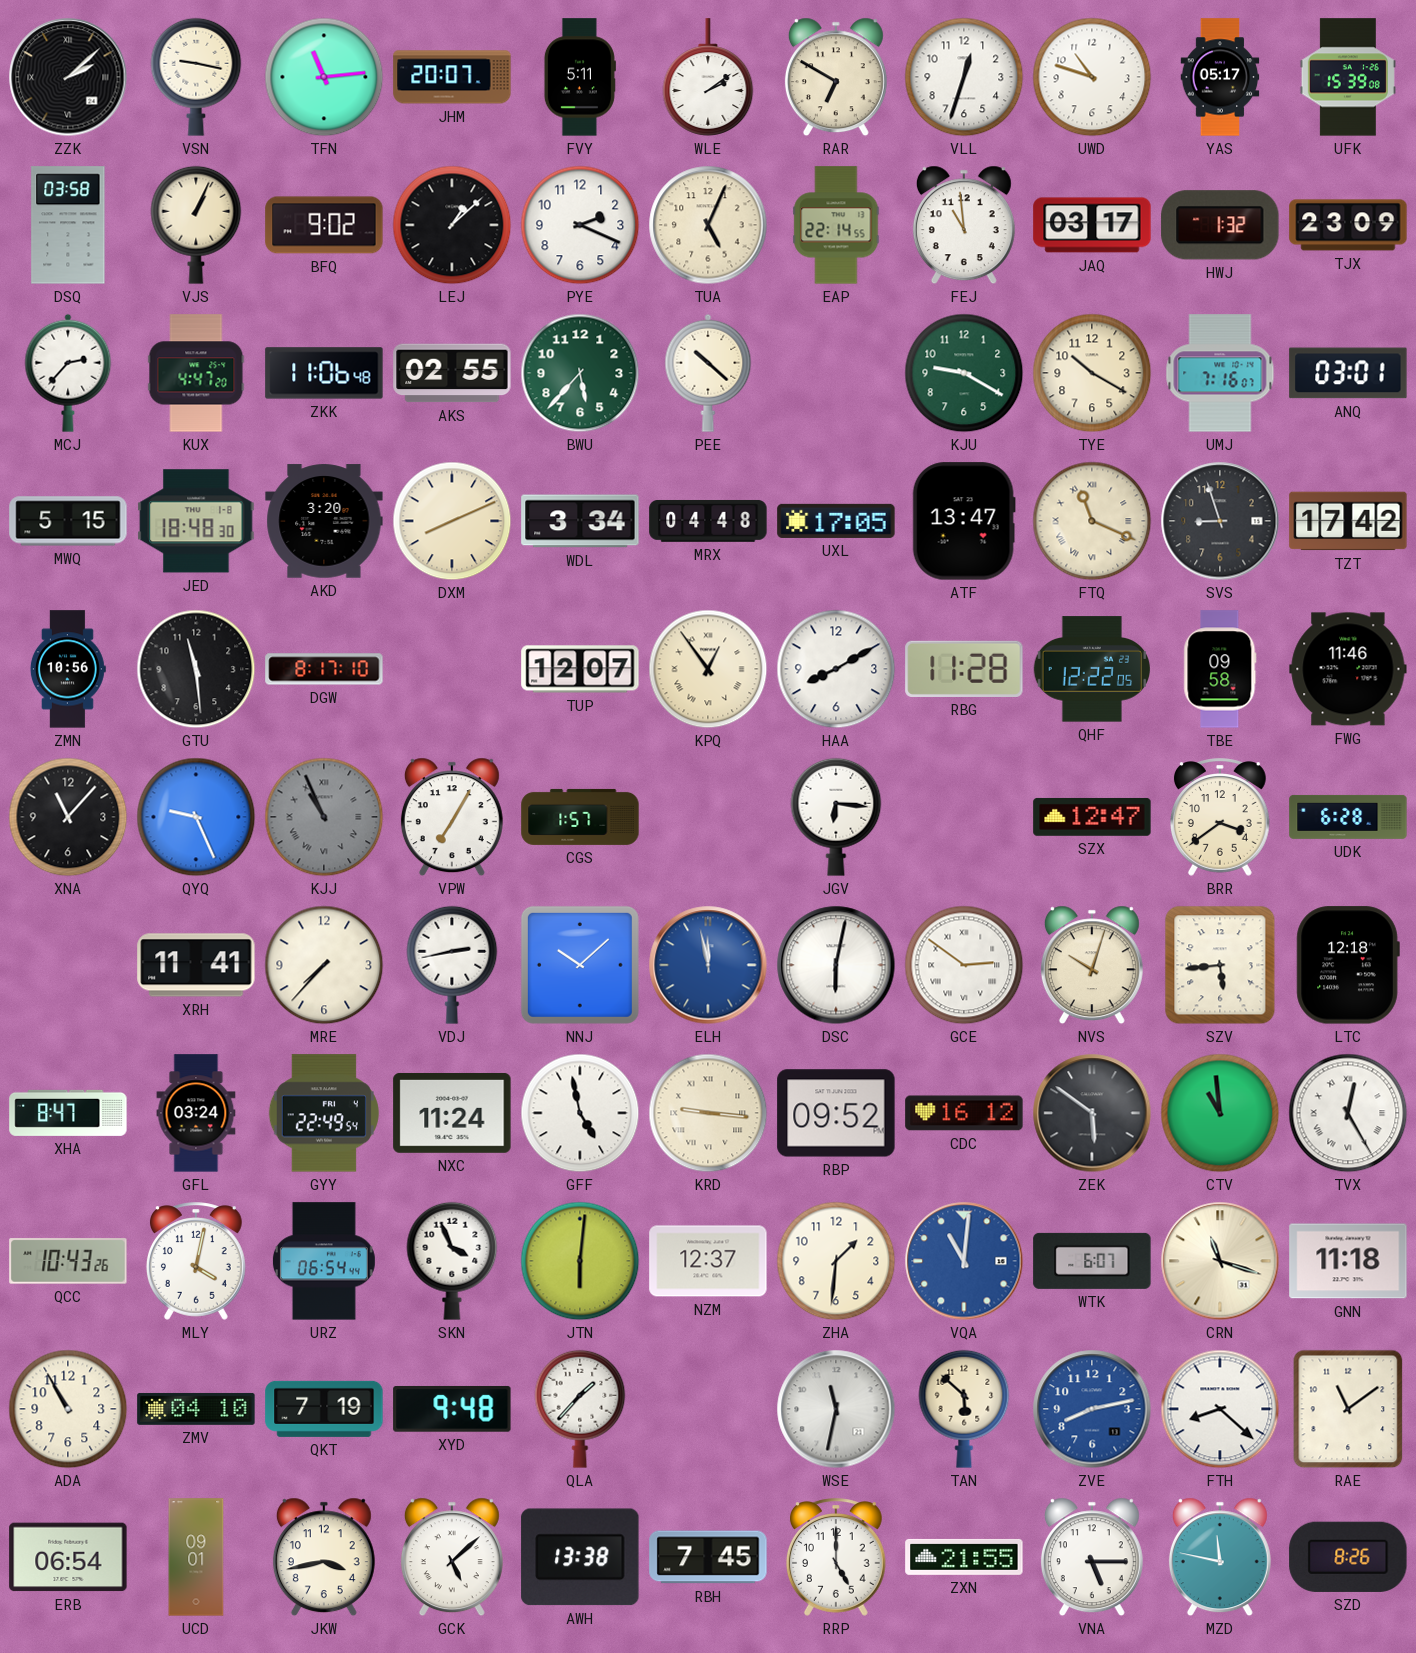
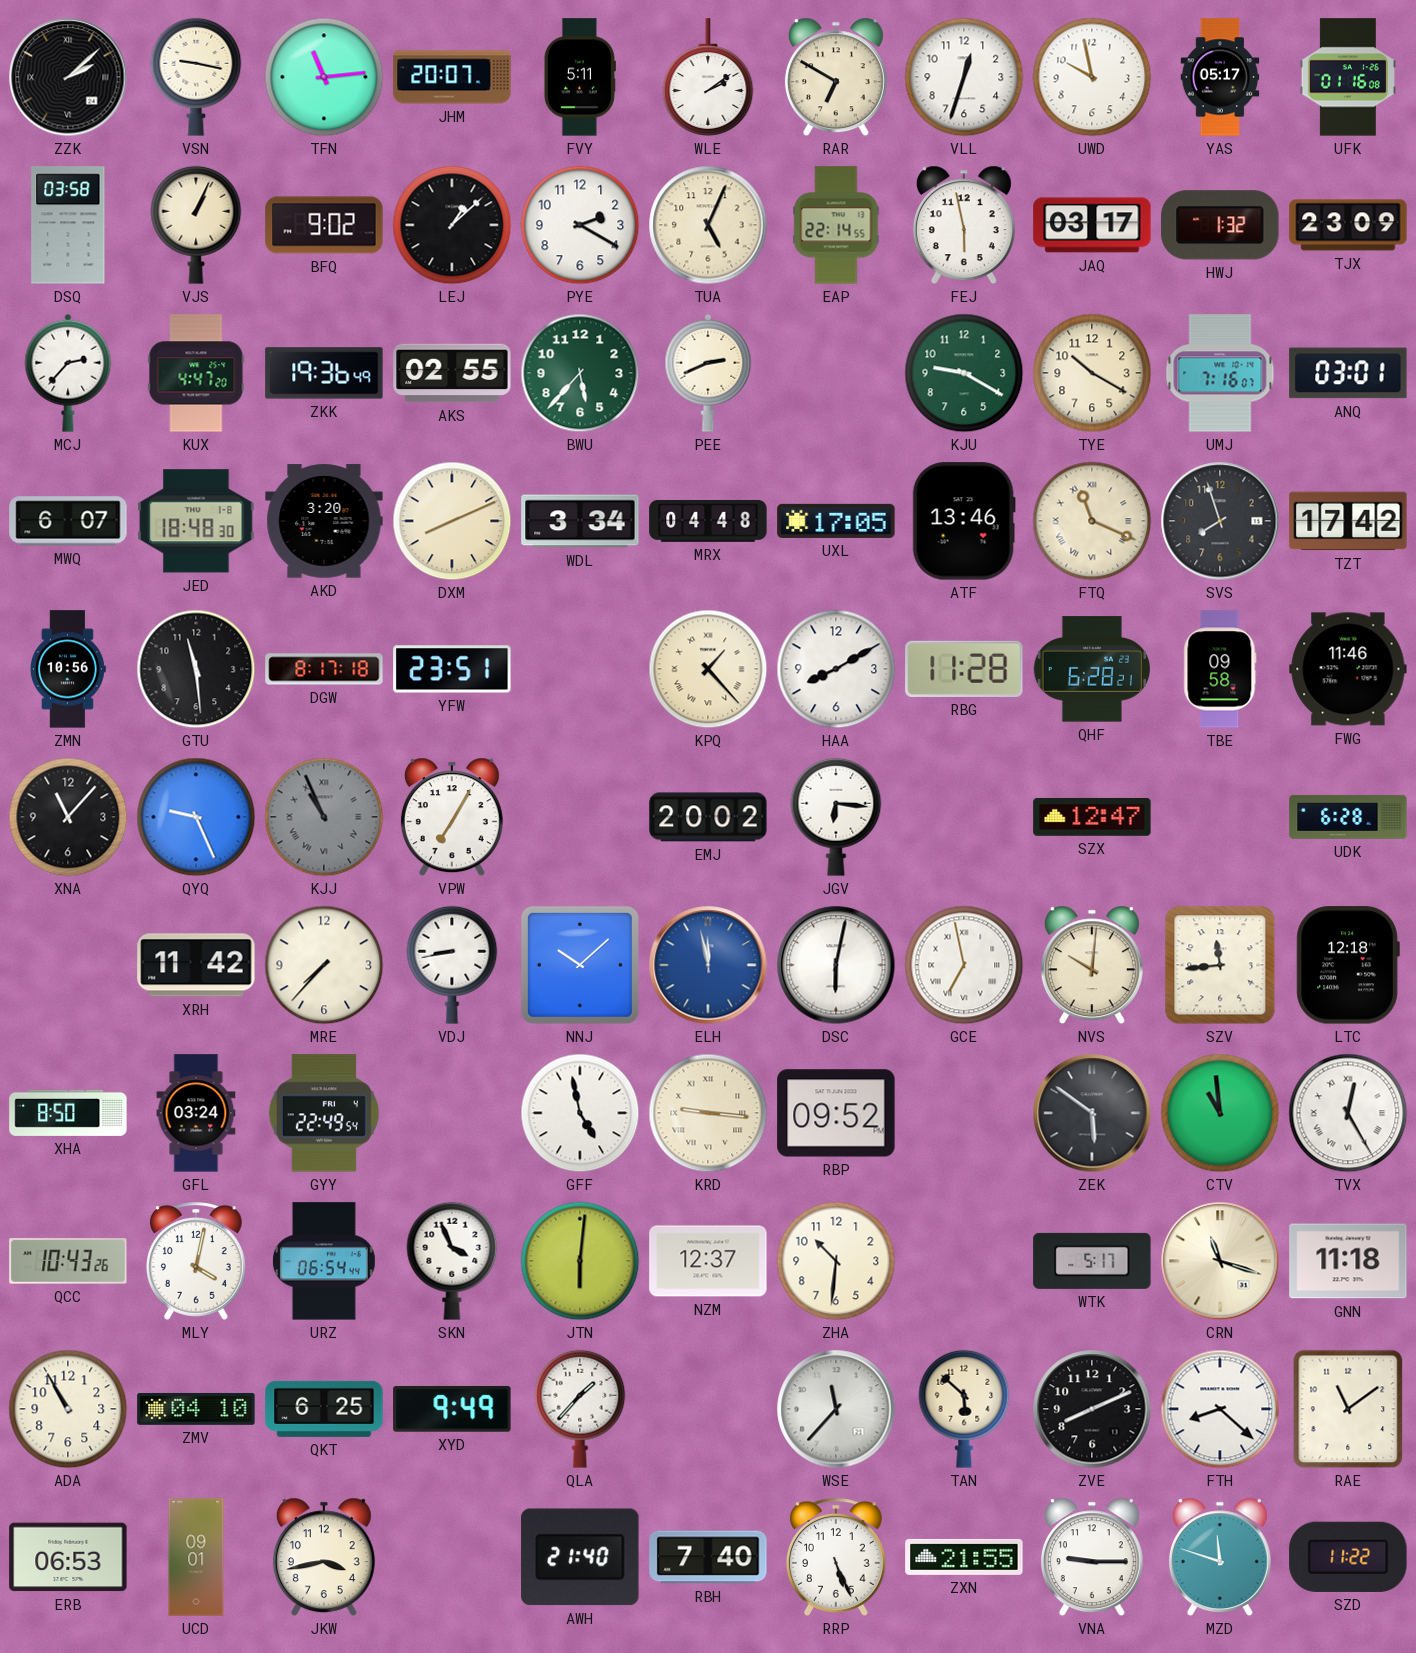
UWD: 10:48 -> 9:58
UFK: 15:39 -> 01:16
PYE: 2:19 -> 2:20
FEJ: 10:59 -> 5:58
ZKK: 11:06 -> 19:36
PEE: 10:22 -> 2:41
MWQ: 5:15 -> 6:07
ATF: 13:47 -> 13:46
SVS: 8:57 -> 7:57
DGW: 8:17:10 -> 8:17:18
YFW: none -> 23:51
TUP: 12:07 -> none
KPQ: 12:54 -> 1:23
QHF: 12:22 -> 6:28
CGS: 1:57 -> none
EMJ: none -> 20:02
BRR: 3:39 -> none
XRH: 11:41 -> 11:42
VDJ: 2:43 -> 8:43
GCE: 2:51 -> 6:58
NVS: 10:03 -> 10:01
SZV: 5:44 -> 11:44
XHA: 8:47 -> 8:50
NXC: 11:24 -> none
CDC: 16:12 -> none
ZHA: 1:31 -> 10:31
VQA: 11:01 -> none
WTK: 6:07 -> 5:17
QKT: 7:19 -> 6:25
XYD: 9:48 -> 9:49
WSE: 11:32 -> 11:37
ZVE: 8:13 -> 8:11
ZVE dial: blue -> black
ERB: 06:54 -> 06:53
GCK: 5:08 -> none
AWH: 13:38 -> 21:40
RBH: 7:45 -> 7:40
RRP: 5:00 -> 5:26
VNA: 5:15 -> 9:15
MZD: 11:47 -> 11:48
SZD: 8:26 -> 11:22
